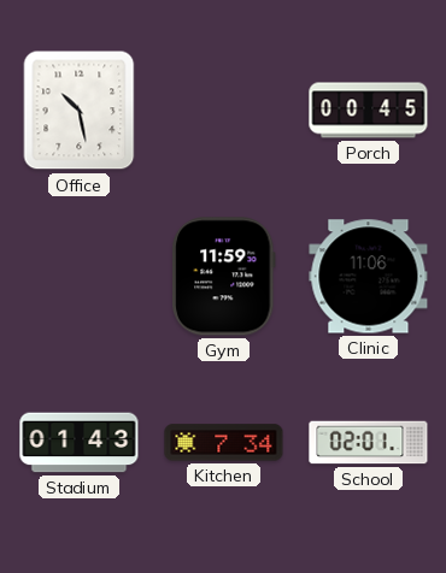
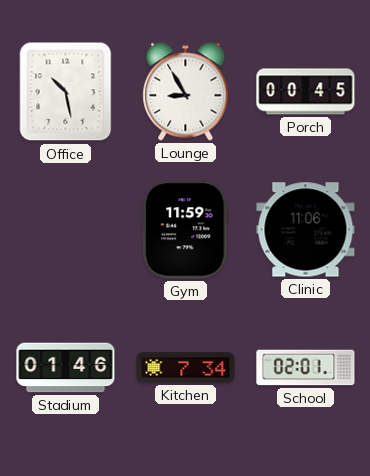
Lounge: none -> 8:55
Stadium: 01:43 -> 01:46
